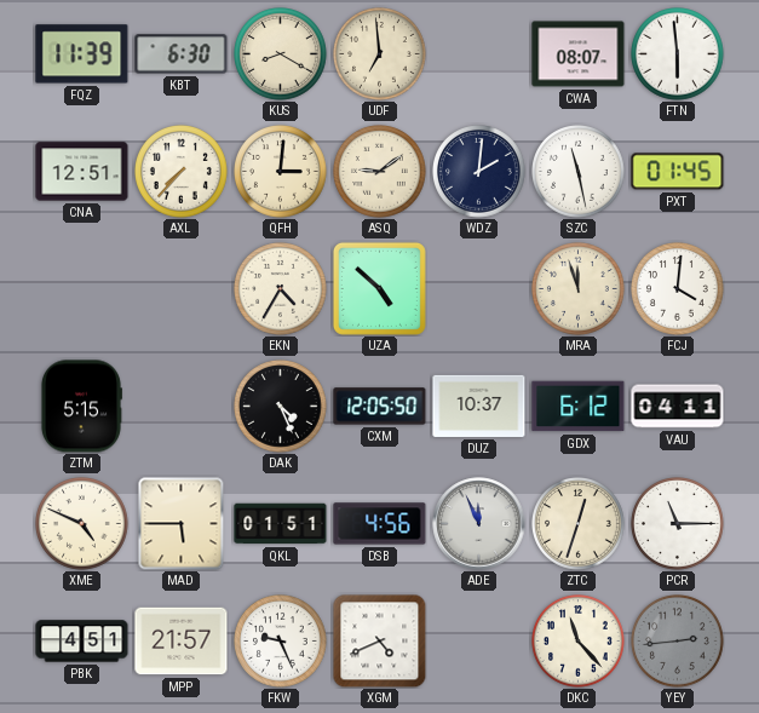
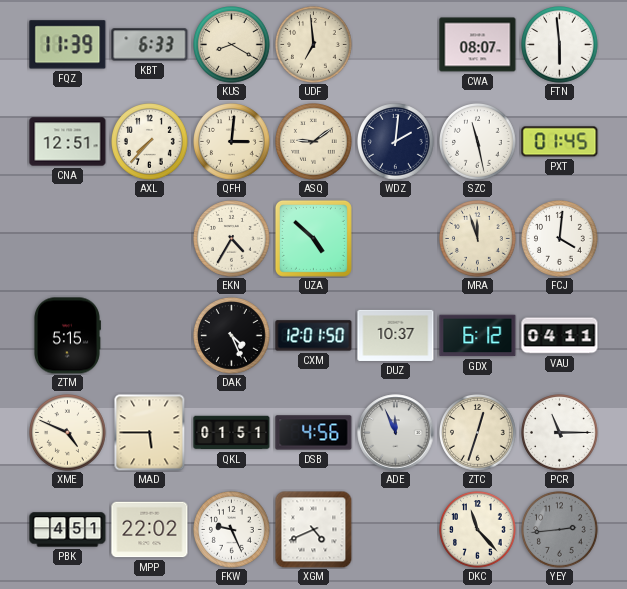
KBT: 6:30 -> 6:33
CXM: 12:05 -> 12:01
MPP: 21:57 -> 22:02
